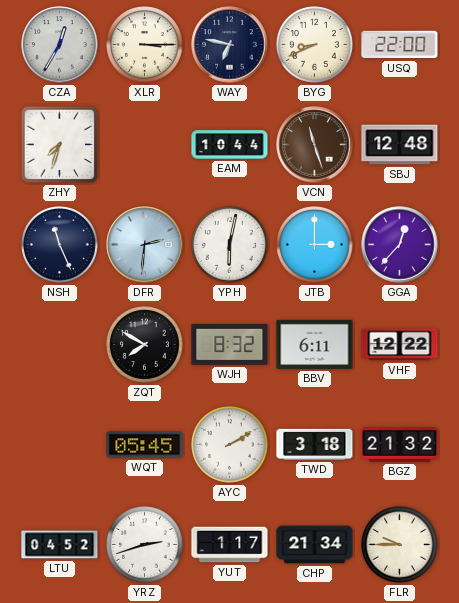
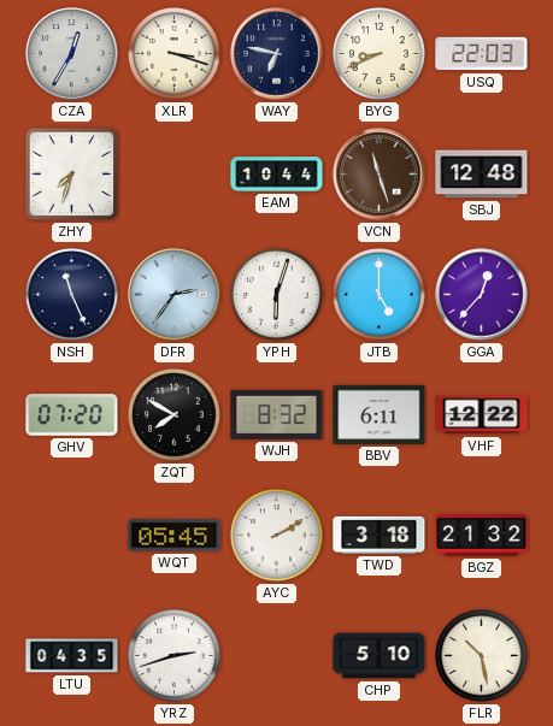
XLR: 3:15 -> 3:18
USQ: 22:00 -> 22:03
DFR: 2:31 -> 2:36
YPH: 6:02 -> 6:03
JTB: 3:00 -> 5:00
GHV: none -> 07:20
LTU: 04:52 -> 04:35
YUT: 1:17 -> none
CHP: 21:34 -> 5:10
FLR: 9:45 -> 10:28
